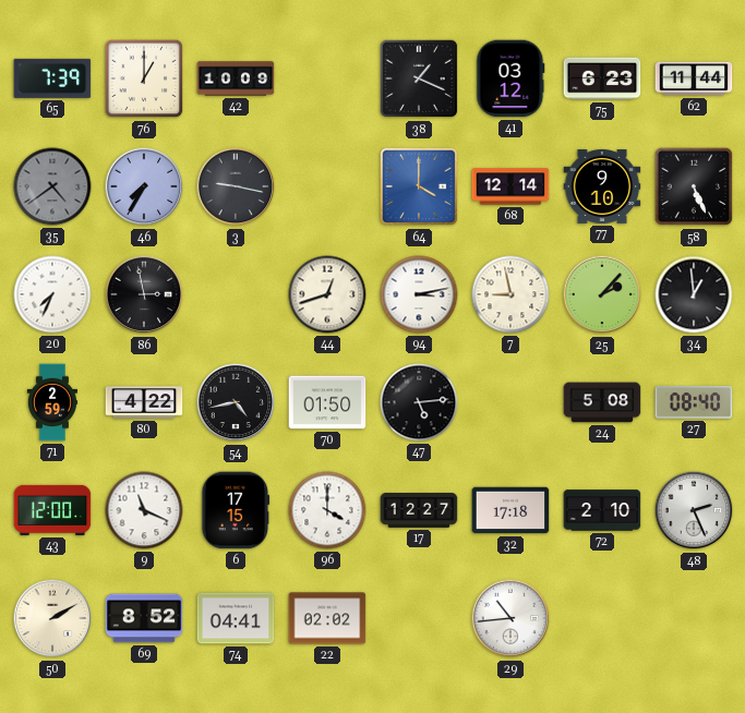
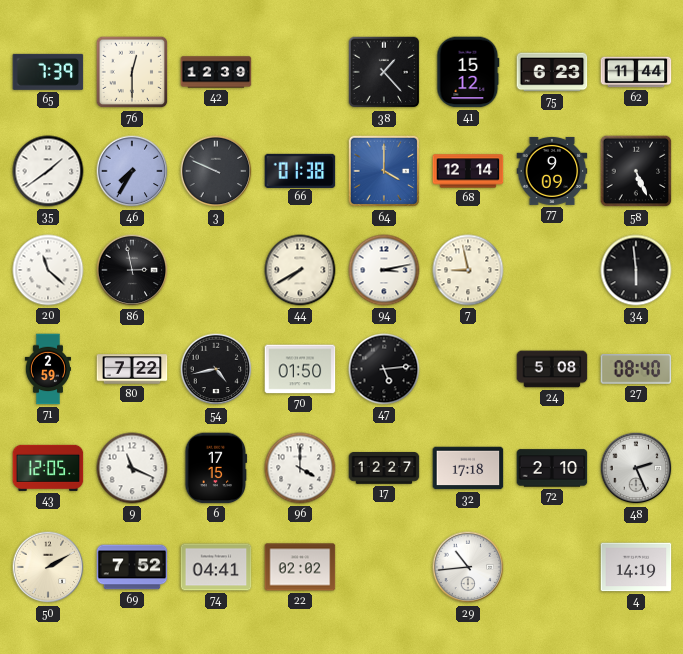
76: 1:00 -> 12:30
42: 10:09 -> 12:39
38: 1:19 -> 1:23
41: 03:12 -> 15:12
35: 4:39 -> 1:39
35 dial: grey -> white
3: 9:17 -> 9:49
66: none -> 01:38
77: 9:10 -> 9:09
20: 7:34 -> 11:22
44: 12:42 -> 7:40
25: 2:07 -> none
34: 12:59 -> 5:59
80: 4:22 -> 7:22
43: 12:00 -> 12:05
69: 8:52 -> 7:52
4: none -> 14:19
